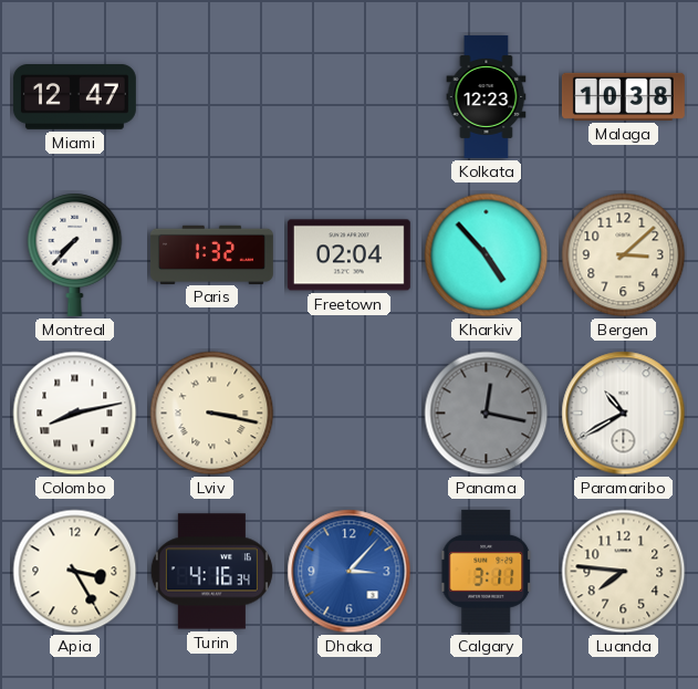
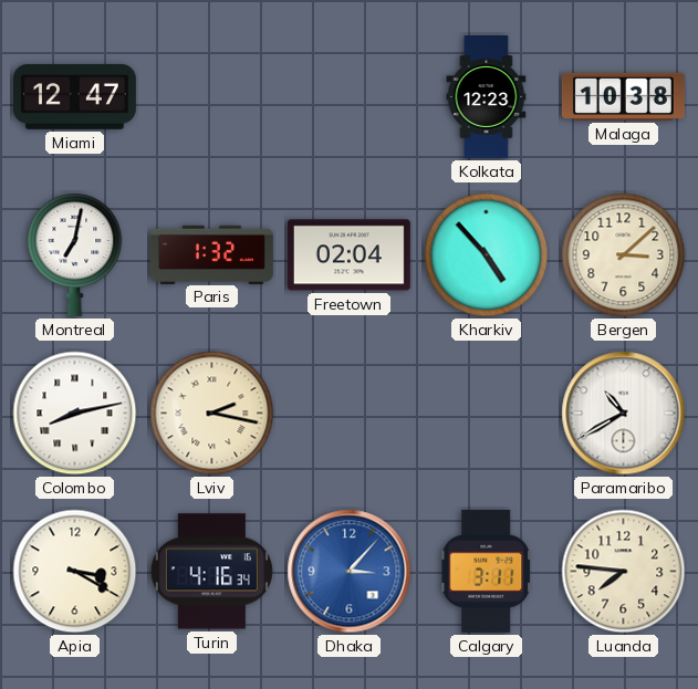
Montreal: 7:37 -> 7:02
Lviv: 3:17 -> 2:17
Panama: 12:17 -> none
Apia: 3:25 -> 3:20
